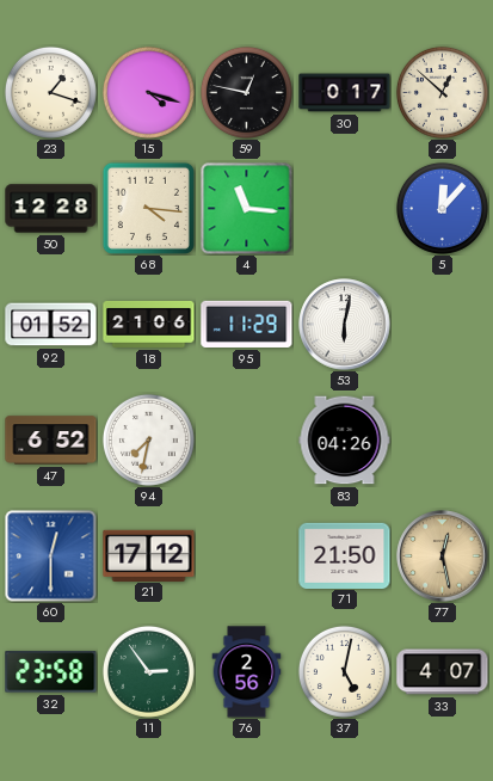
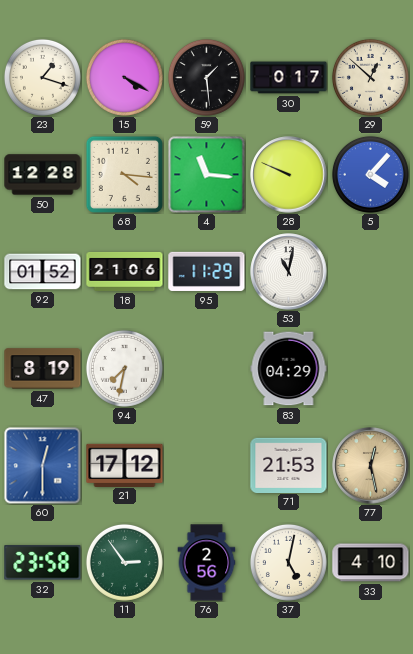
15: 4:18 -> 4:20
59: 12:47 -> 1:29
28: none -> 9:49
5: 12:07 -> 4:07
53: 6:02 -> 11:02
47: 6:52 -> 8:19
83: 04:26 -> 04:29
71: 21:50 -> 21:53
33: 4:07 -> 4:10
